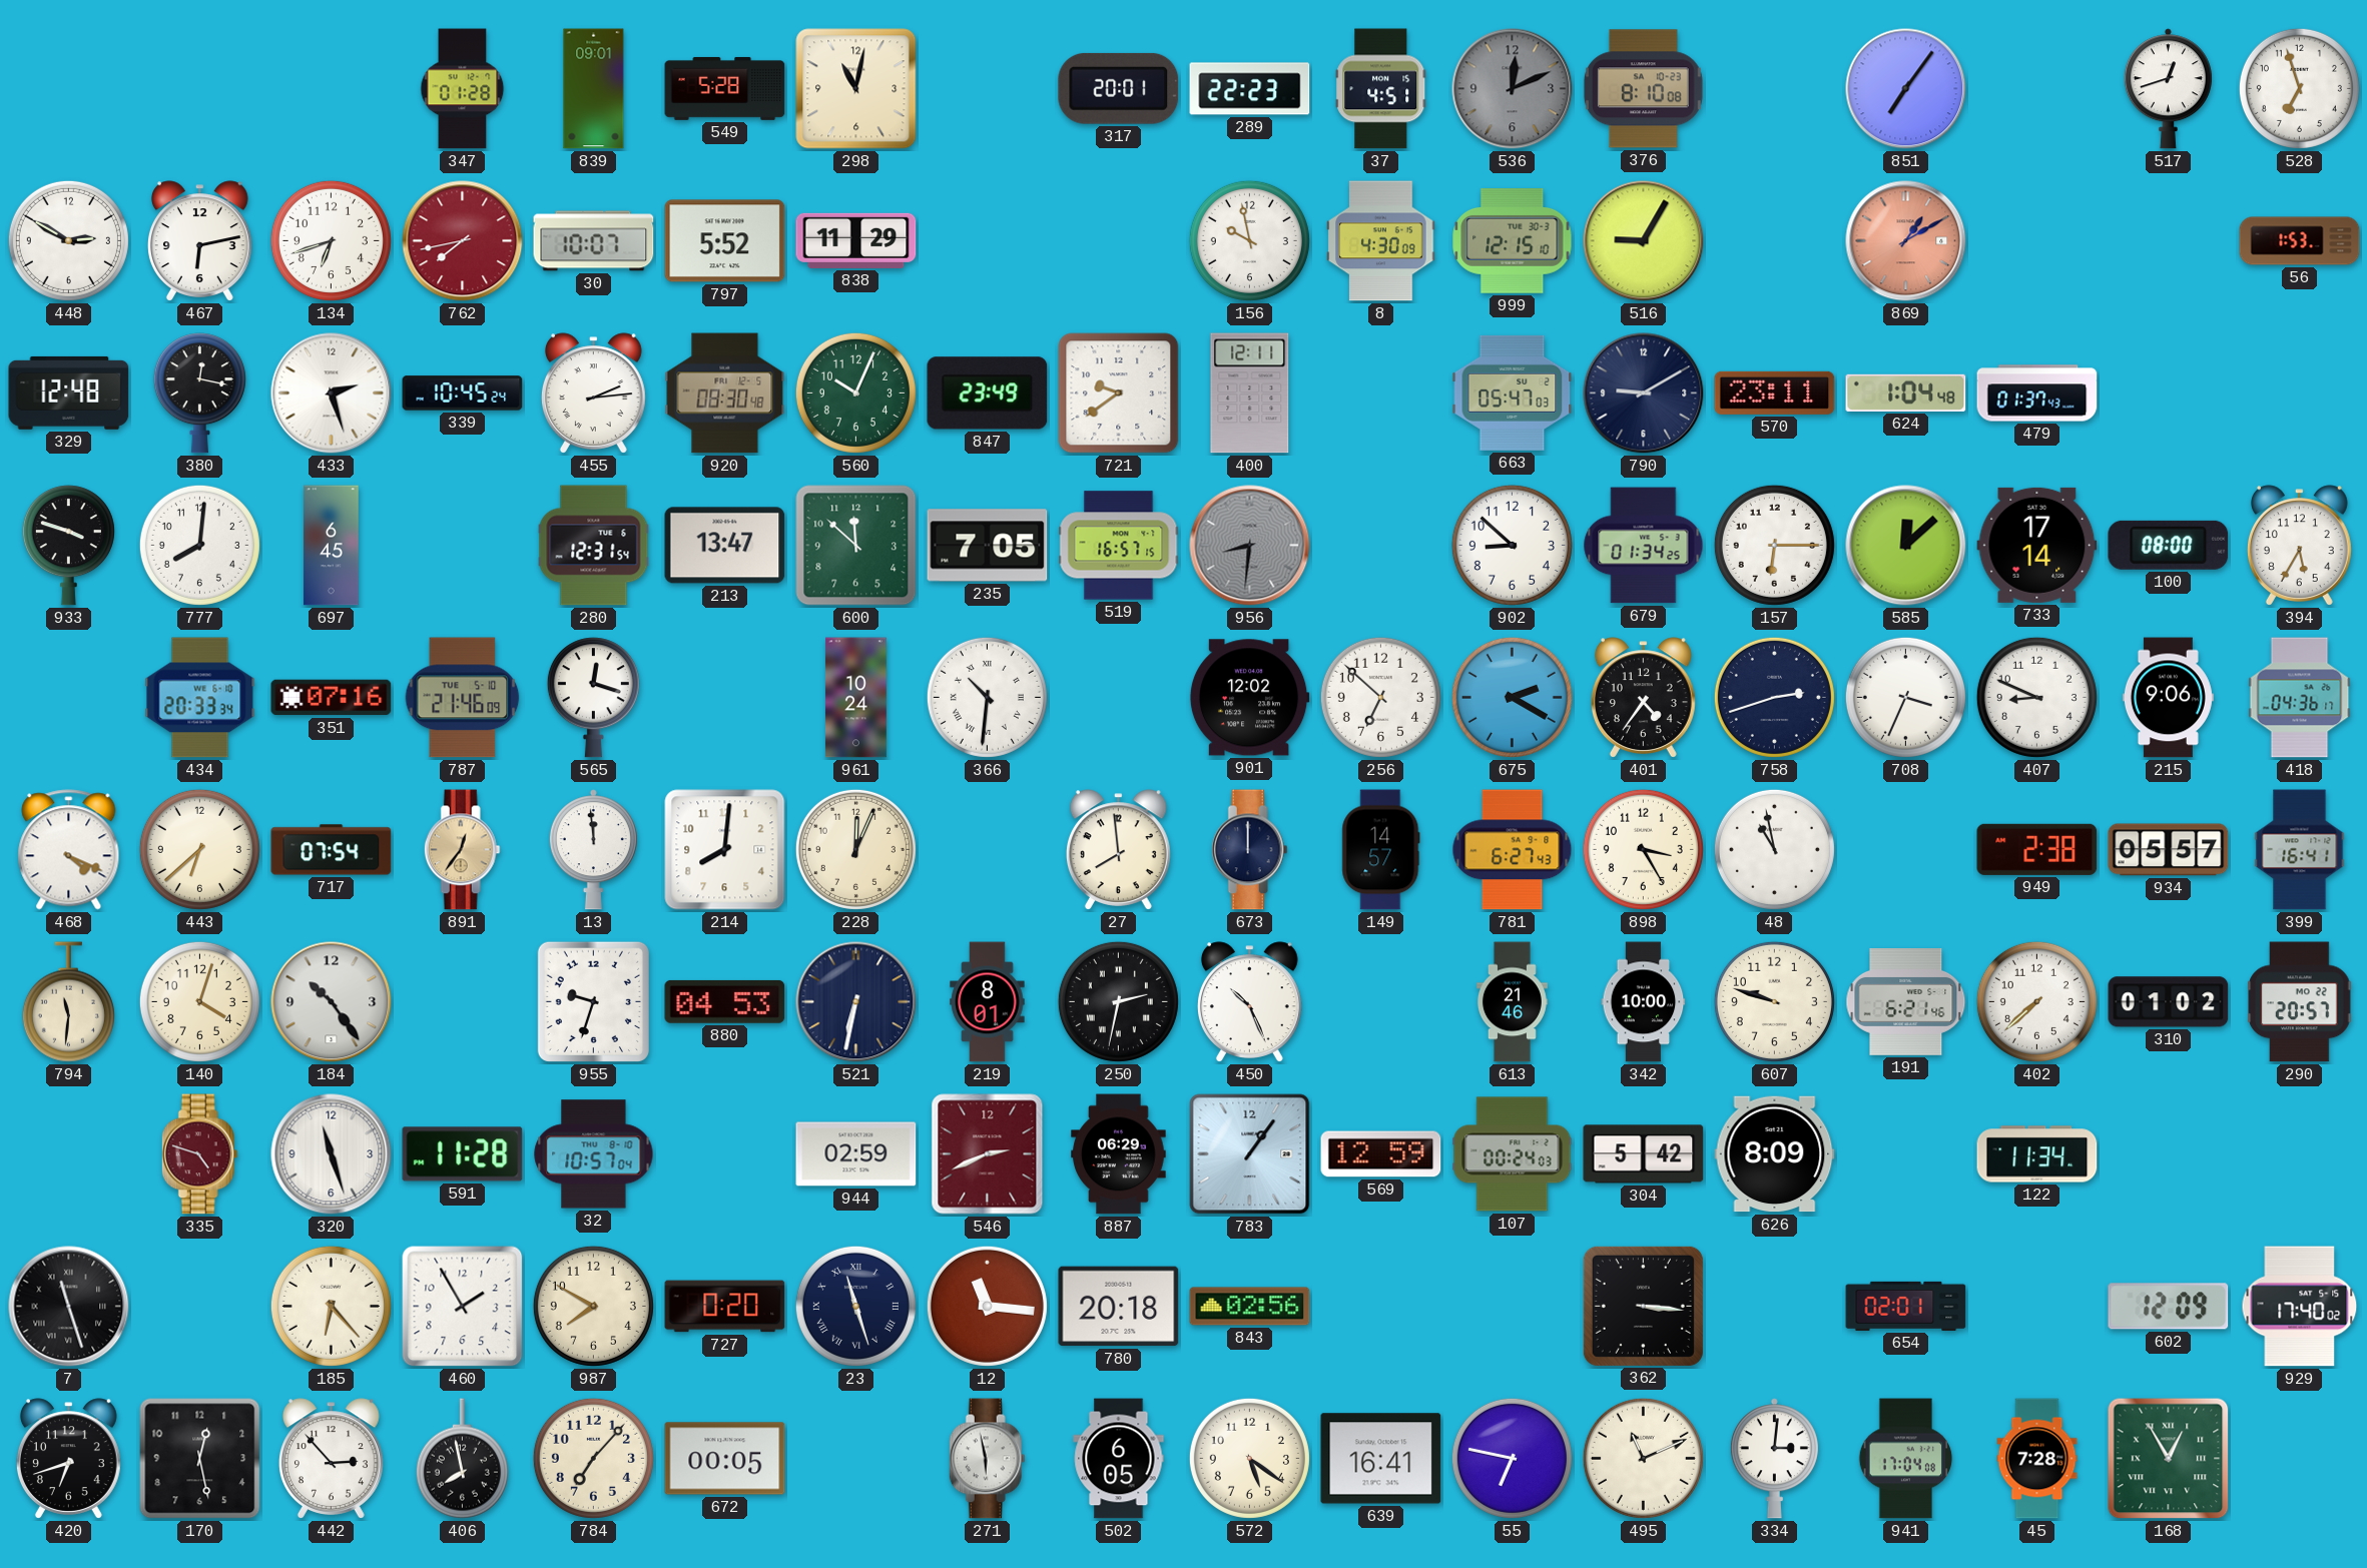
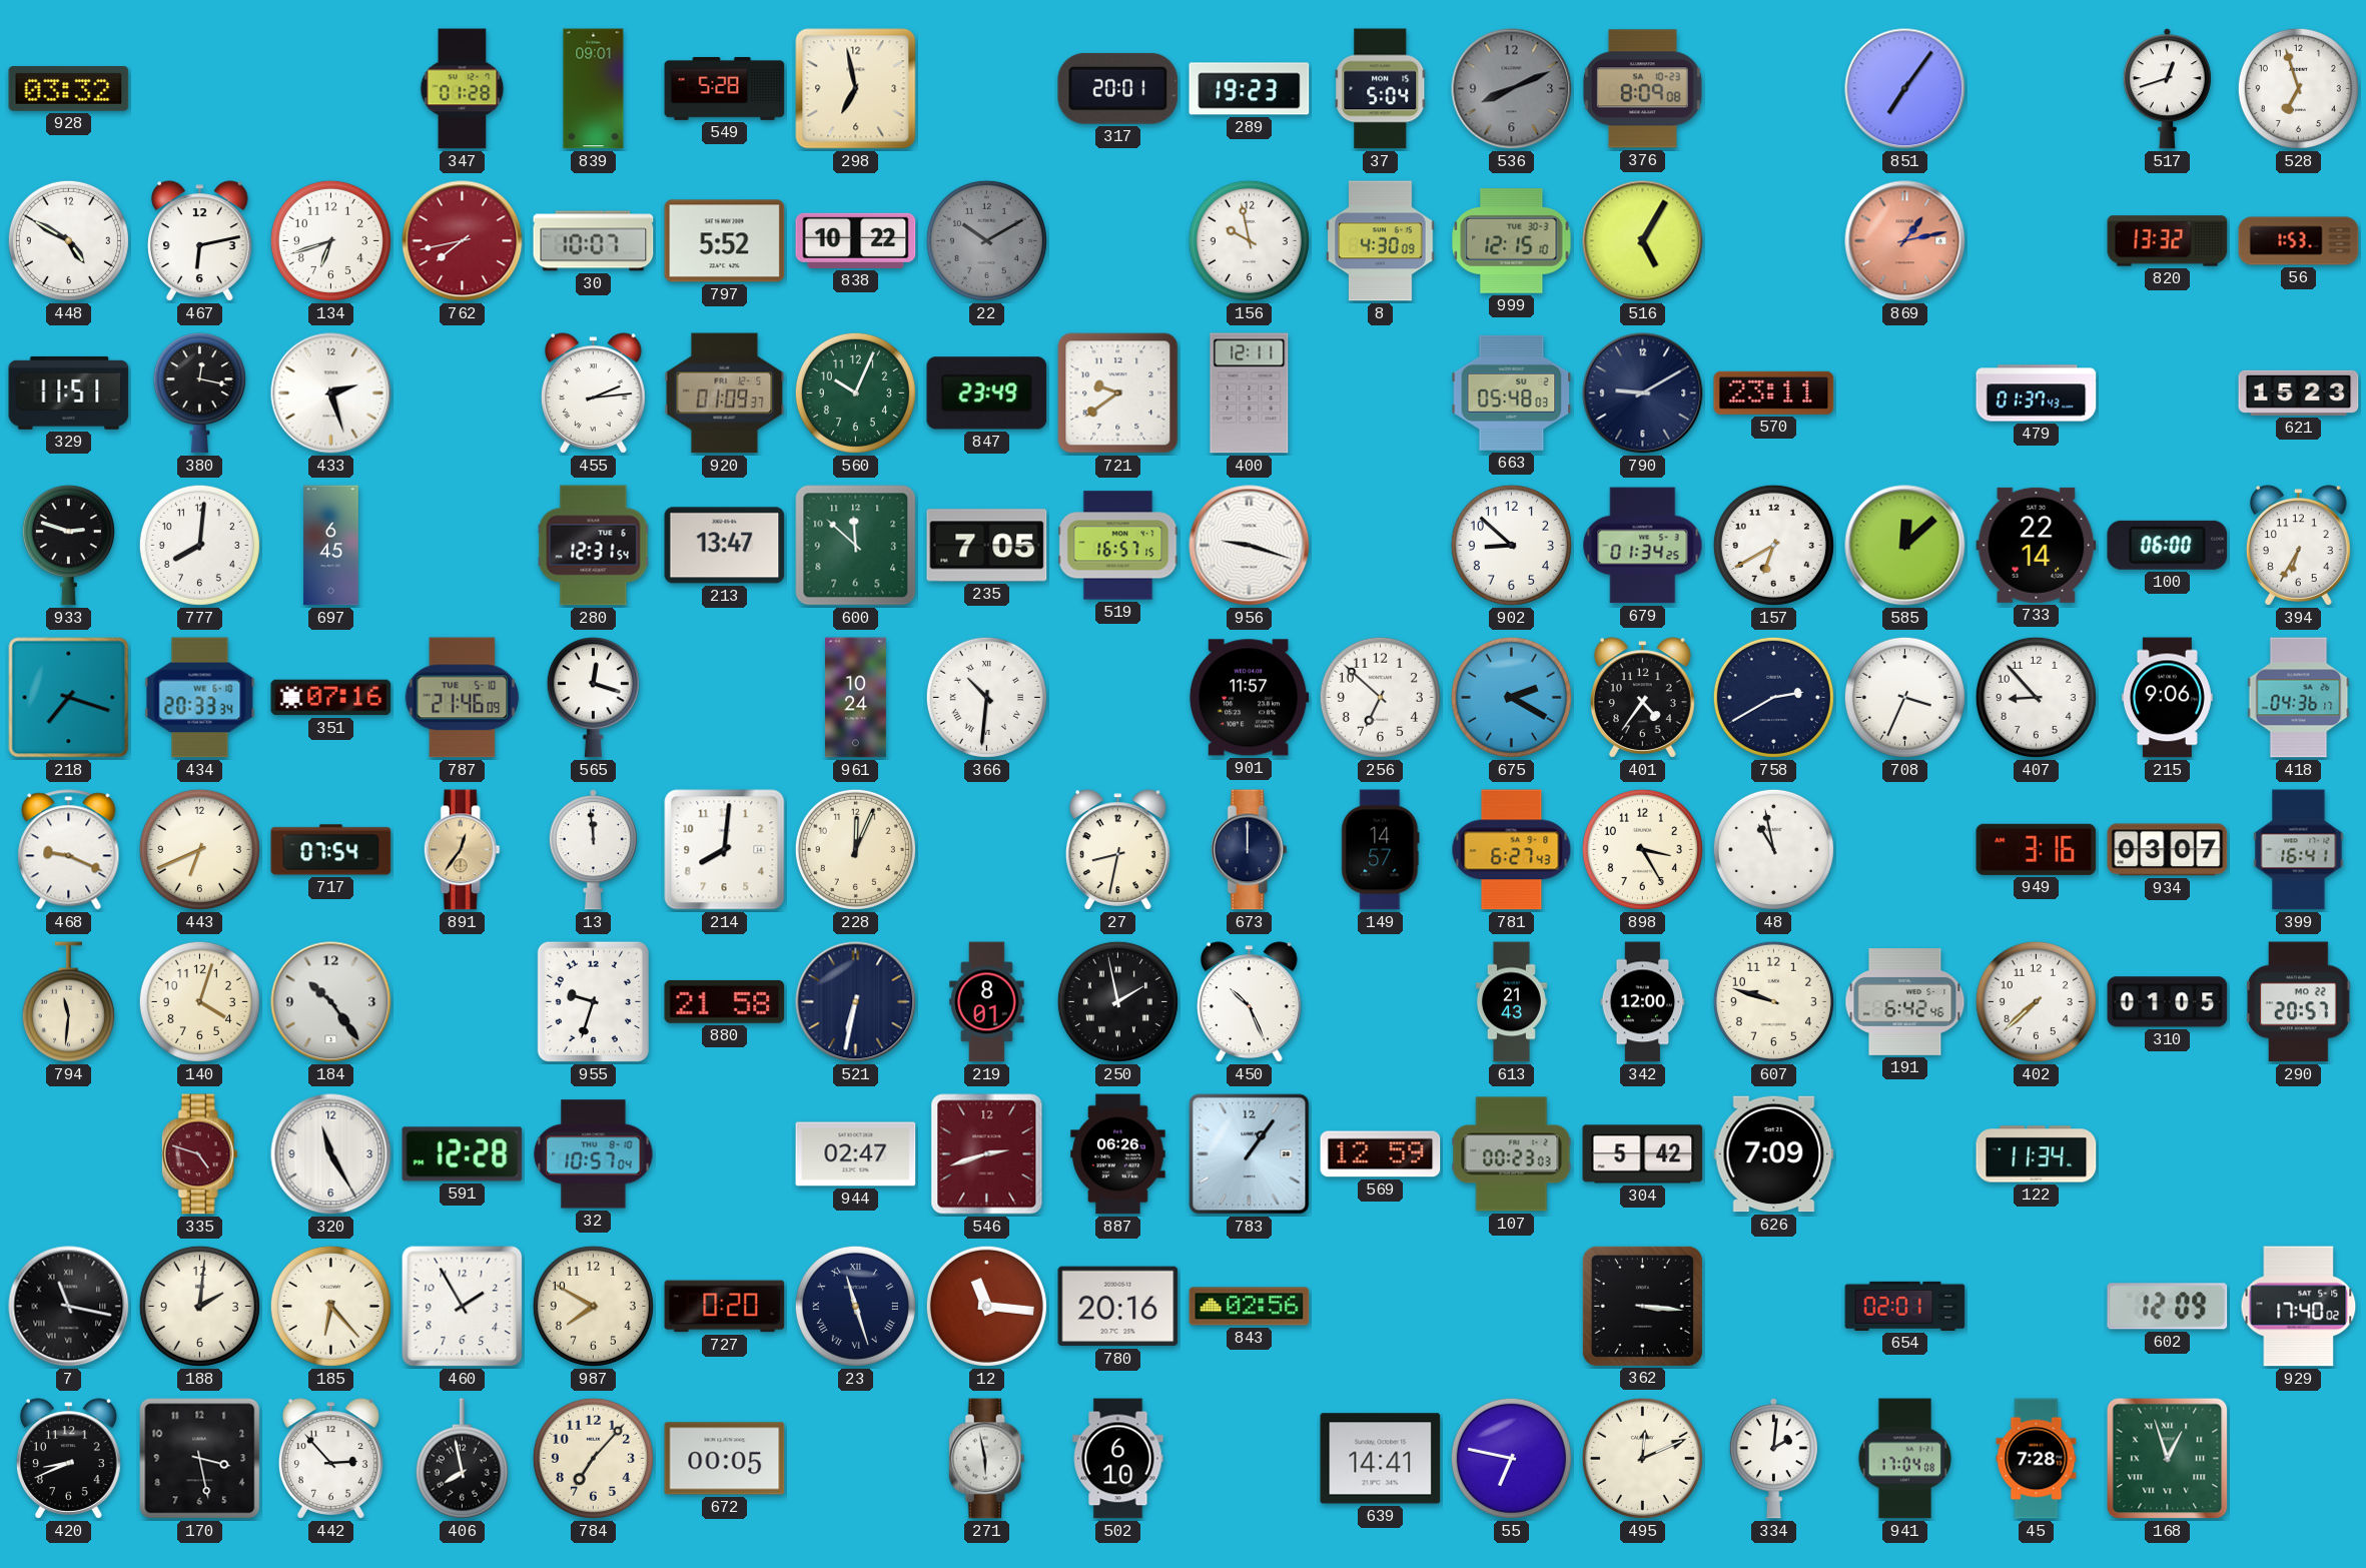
928: none -> 03:32
298: 11:02 -> 6:58
289: 22:23 -> 19:23
37: 4:51 -> 5:04
536: 12:11 -> 8:11
376: 8:10 -> 8:09
448: 2:50 -> 4:50
838: 11:29 -> 10:22
22: none -> 10:10
516: 9:05 -> 5:05
869: 1:10 -> 1:13
820: none -> 13:32
329: 12:48 -> 11:51
339: 10:45 -> none
920: 08:30 -> 01:09
663: 05:47 -> 05:48
624: 1:04 -> none
621: none -> 15:23
933: 3:48 -> 2:48
956: 8:31 -> 9:18
956 dial: grey -> white
157: 6:15 -> 6:40
733: 17:14 -> 22:14
100: 08:00 -> 06:00
394: 5:35 -> 6:35
218: none -> 7:18
901: 12:02 -> 11:57
758: 2:42 -> 2:40
407: 8:49 -> 8:53
468: 4:19 -> 9:19
443: 6:38 -> 6:41
27: 7:59 -> 8:32
949: 2:38 -> 3:16
934: 05:57 -> 03:07
880: 04:53 -> 21:58
250: 2:32 -> 1:58
613: 21:46 -> 21:43
342: 10:00 -> 12:00
191: 6:21 -> 6:42
310: 01:02 -> 01:05
320: 11:27 -> 11:25
591: 11:28 -> 12:28
944: 02:59 -> 02:47
546: 2:41 -> 2:42
887: 06:29 -> 06:26
107: 00:24 -> 00:23
626: 8:09 -> 7:09
7: 11:27 -> 11:17
188: none -> 2:01
780: 20:18 -> 20:16
420: 6:42 -> 8:41
170: 12:28 -> 3:28
502: 6:05 -> 6:10
572: 5:21 -> none
639: 16:41 -> 14:41
495: 11:11 -> 12:11
334: 3:01 -> 2:01
168: 12:55 -> 12:57
